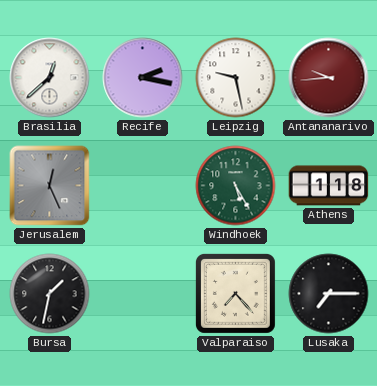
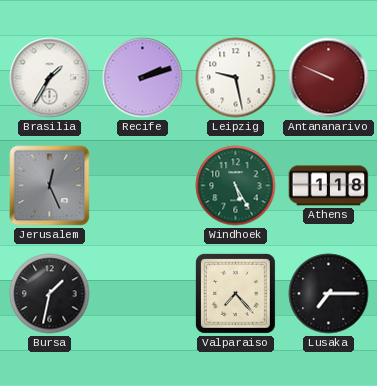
Brasilia: 12:38 -> 1:35
Recife: 2:17 -> 2:12
Antananarivo: 9:44 -> 9:49
